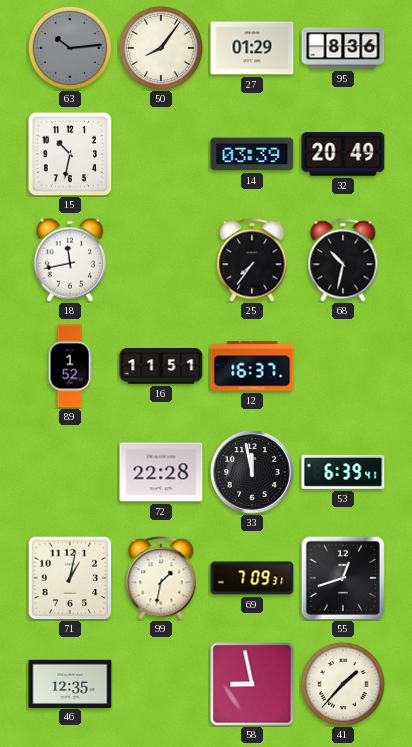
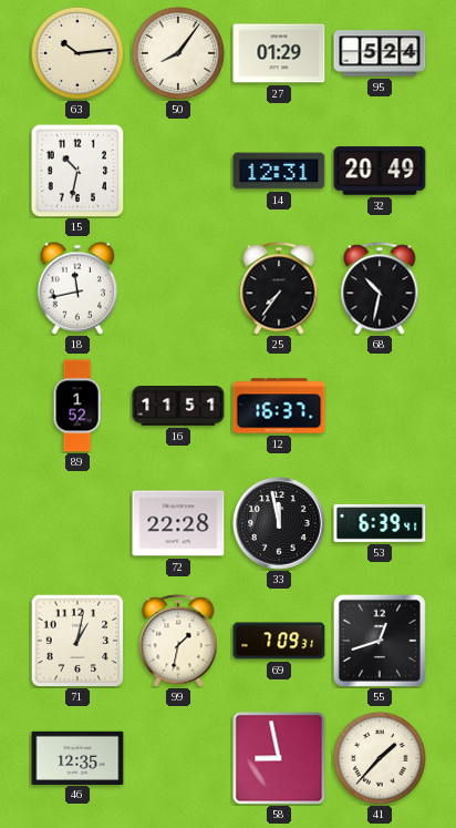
63 dial: grey -> cream
95: 8:36 -> 5:24
14: 03:39 -> 12:31
